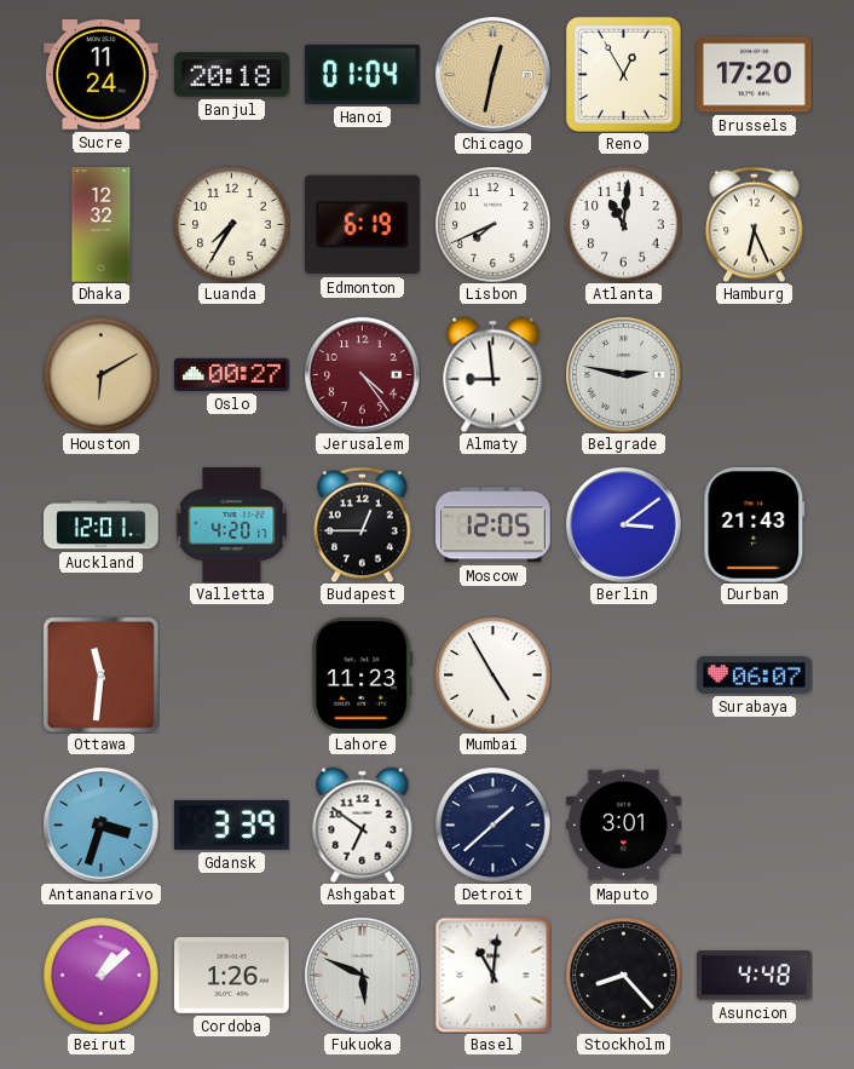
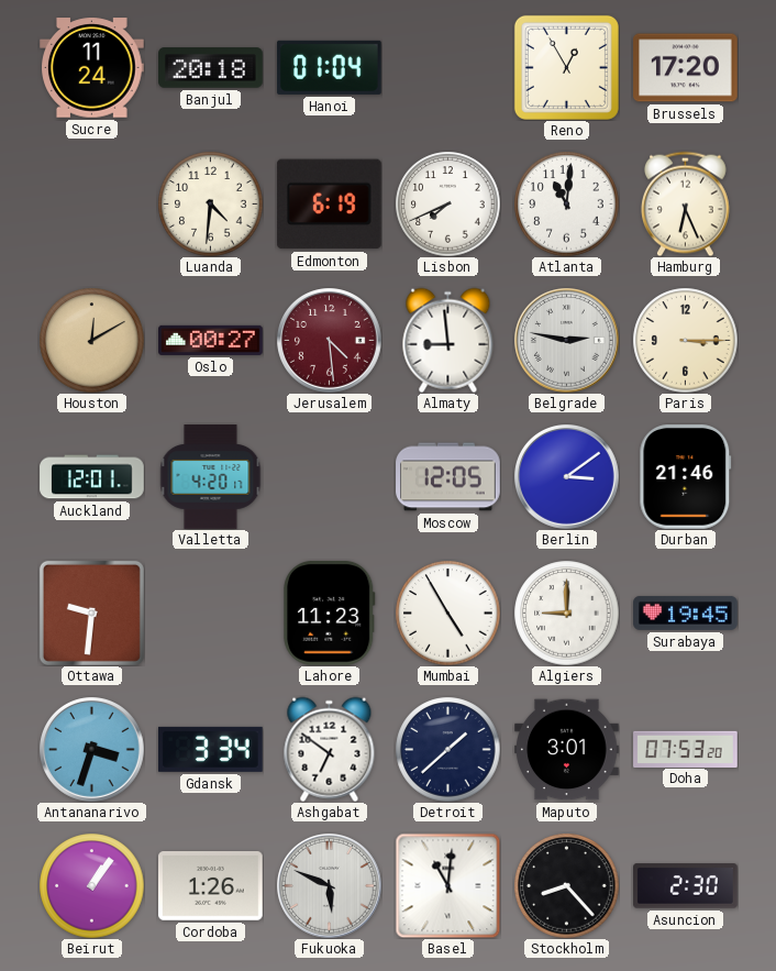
Chicago: 12:32 -> none
Dhaka: 12:32 -> none
Luanda: 7:35 -> 4:31
Houston: 6:10 -> 12:10
Jerusalem: 4:24 -> 4:29
Paris: none -> 3:15
Budapest: 12:45 -> none
Durban: 21:43 -> 21:46
Ottawa: 11:31 -> 9:31
Algiers: none -> 9:00
Surabaya: 06:07 -> 19:45
Gdansk: 3:39 -> 3:34
Doha: none -> 07:53
Beirut: 1:08 -> 1:06
Asuncion: 4:48 -> 2:30
